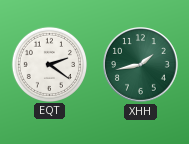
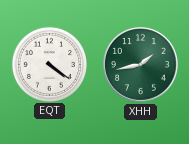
EQT: 2:21 -> 4:21
